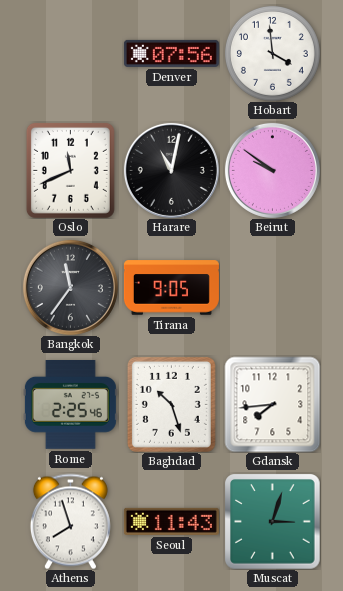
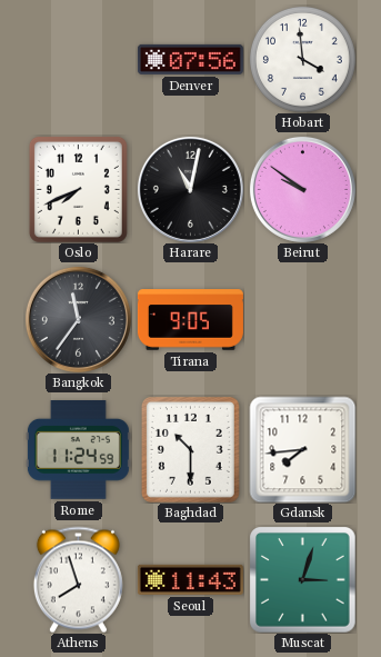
Oslo: 11:41 -> 7:41
Rome: 2:25 -> 11:24
Baghdad: 10:27 -> 10:30
